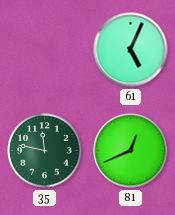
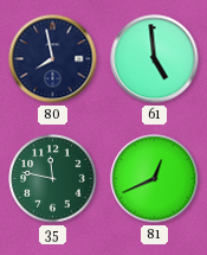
80: none -> 7:58
61: 5:04 -> 4:59
